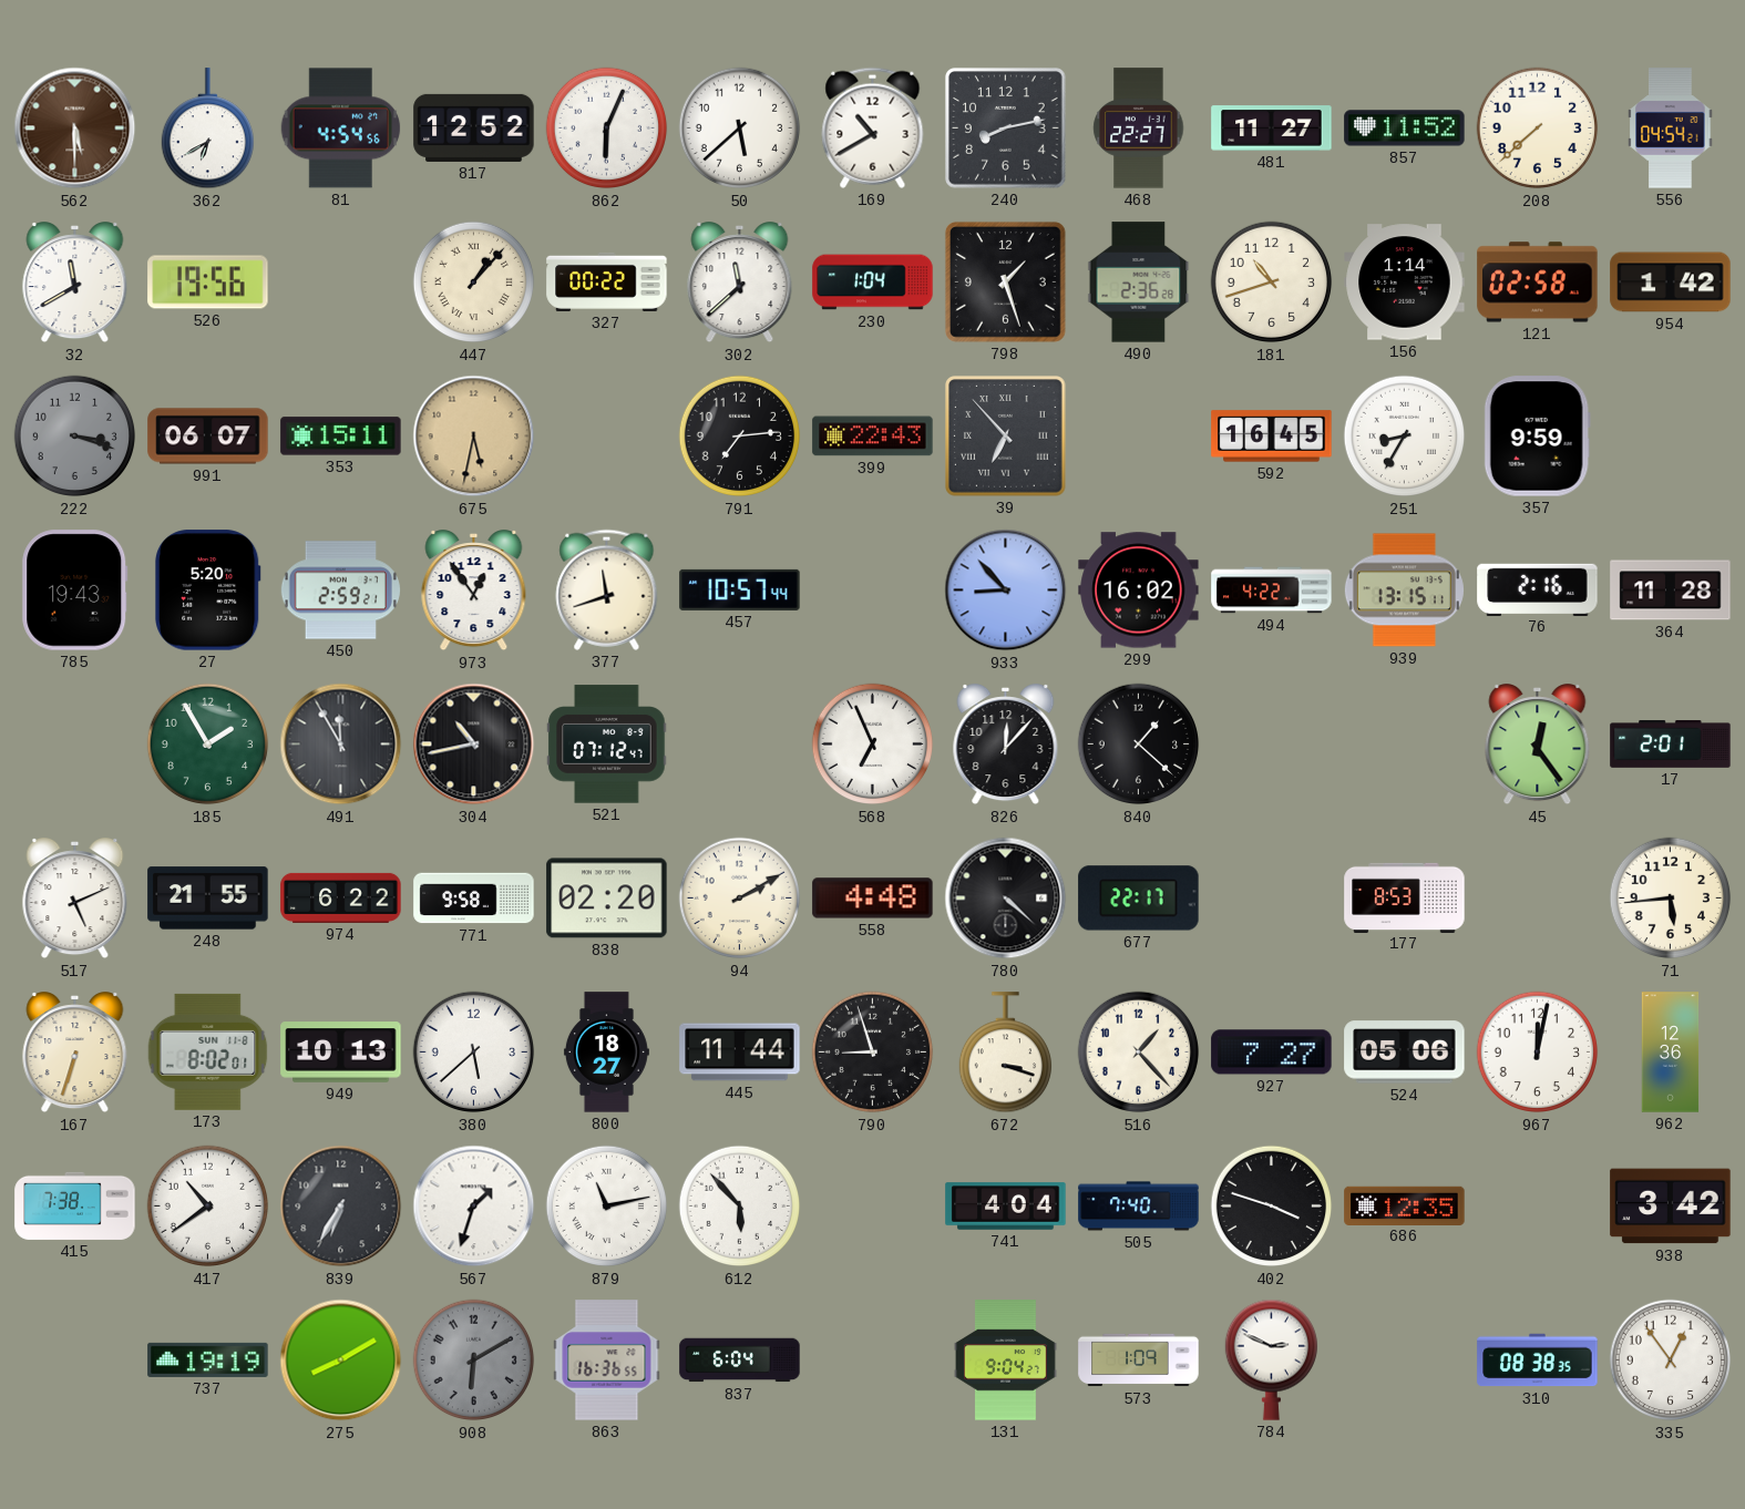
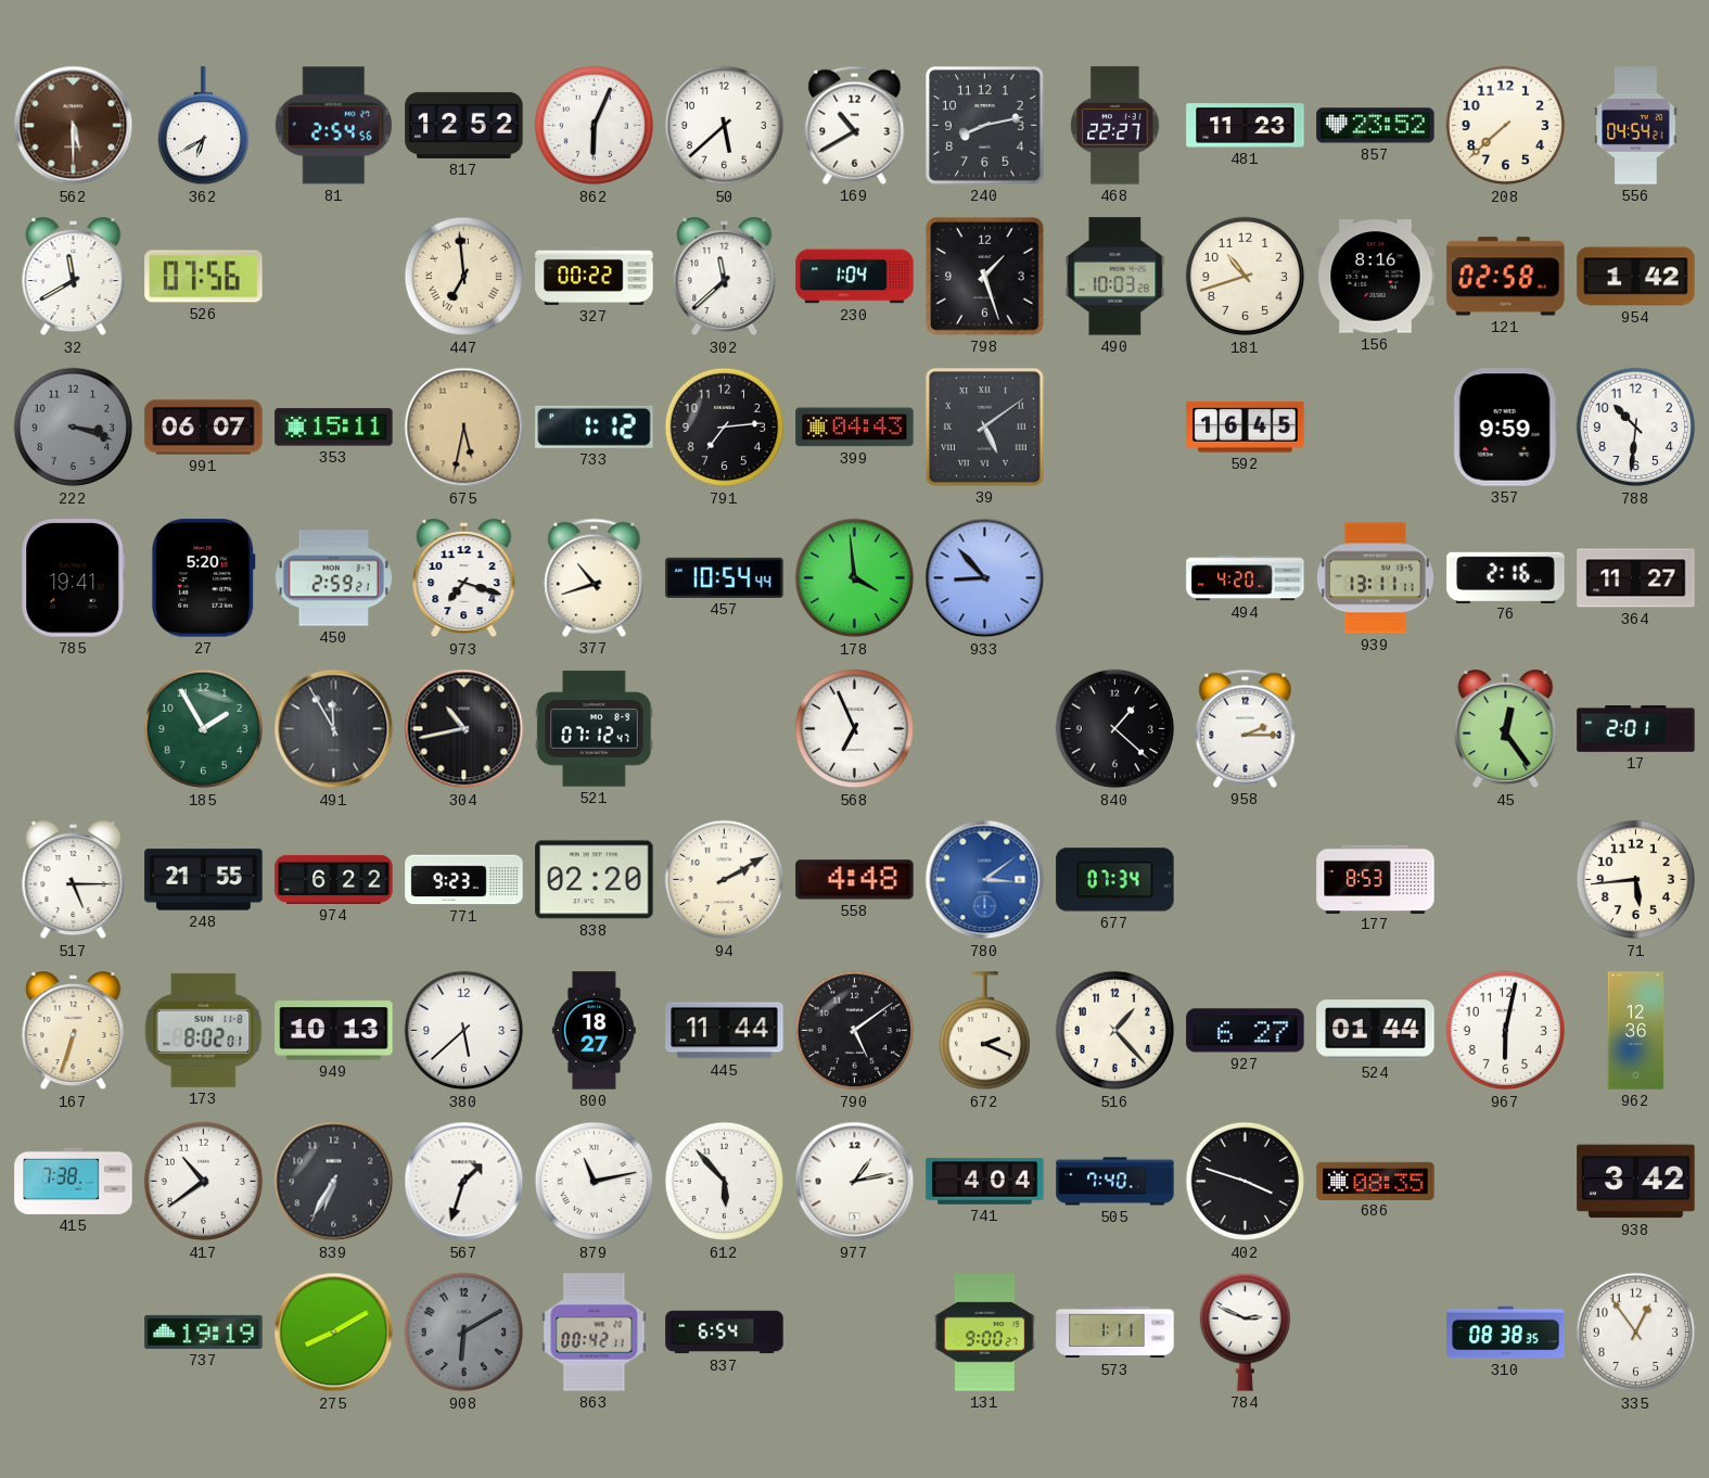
81: 4:54 -> 2:54
481: 11:27 -> 11:23
857: 11:52 -> 23:52
526: 19:56 -> 07:56
447: 1:07 -> 6:59
490: 2:36 -> 10:03
156: 1:14 -> 8:16
733: none -> 1:12
399: 22:43 -> 04:43
39: 6:53 -> 5:09
251: 8:35 -> none
788: none -> 10:31
785: 19:43 -> 19:41
973: 12:54 -> 7:18
377: 11:42 -> 10:42
457: 10:57 -> 10:54
178: none -> 3:59
299: 16:02 -> none
494: 4:22 -> 4:20
939: 13:15 -> 13:11
364: 11:28 -> 11:27
826: 12:07 -> none
958: none -> 2:15
517: 5:11 -> 5:15
771: 9:58 -> 9:23
780: 4:22 -> 3:09
780 dial: black -> blue
677: 22:17 -> 07:34
790: 8:57 -> 5:09
672: 3:18 -> 2:19
927: 7:27 -> 6:27
524: 05:06 -> 01:44
967: 12:02 -> 6:02
977: none -> 1:13
686: 12:35 -> 08:35
863: 16:36 -> 00:42
837: 6:04 -> 6:54
131: 9:04 -> 9:00
573: 1:09 -> 1:11
